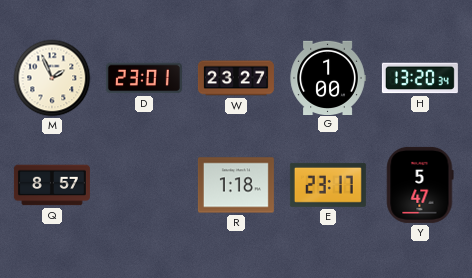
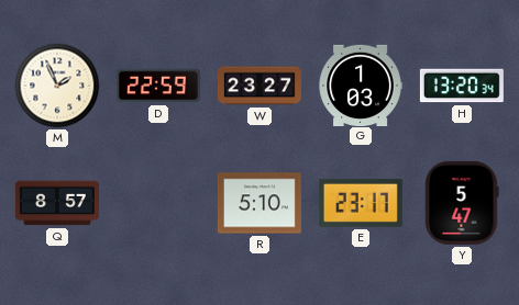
D: 23:01 -> 22:59
G: 1:00 -> 1:03
R: 1:18 -> 5:10
